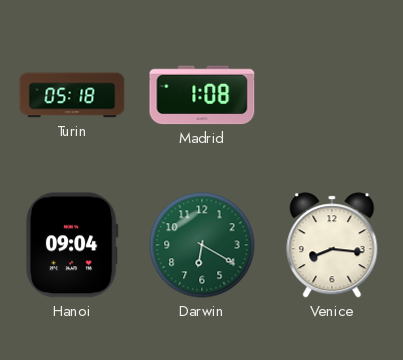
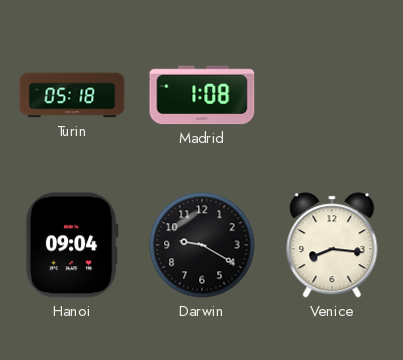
Darwin: 6:20 -> 9:20
Darwin dial: green -> black
